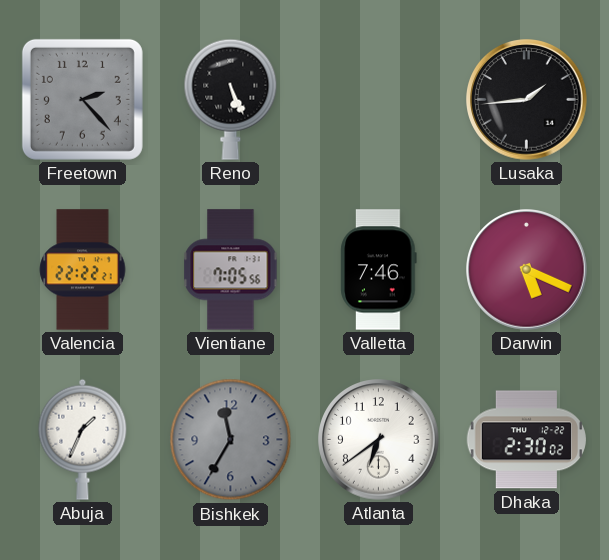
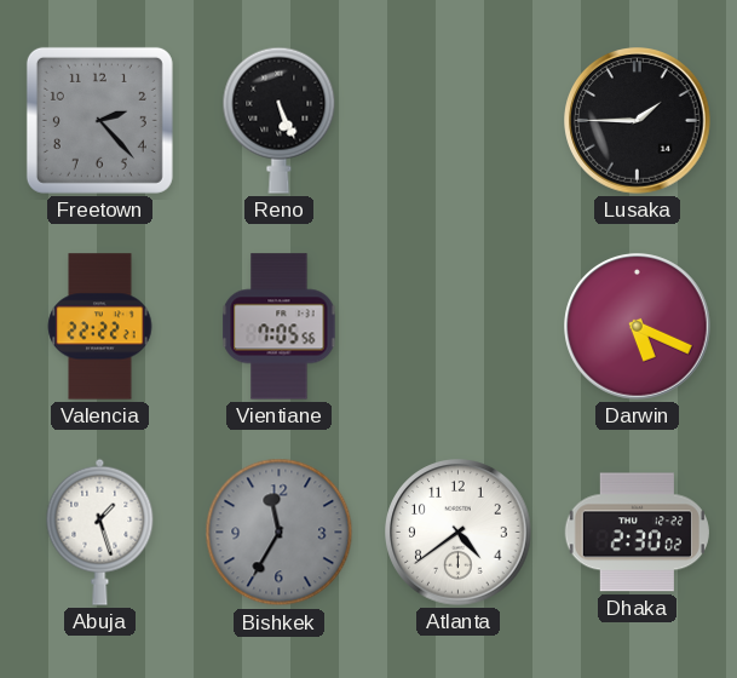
Lusaka: 1:44 -> 1:45
Valletta: 7:46 -> none
Abuja: 1:34 -> 1:27
Atlanta: 6:39 -> 4:39
